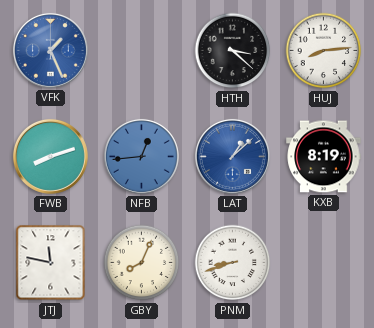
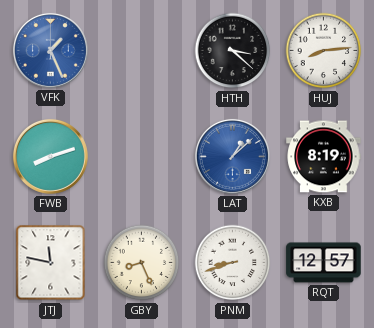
NFB: 12:44 -> none
GBY: 8:04 -> 8:26
RQT: none -> 12:57
